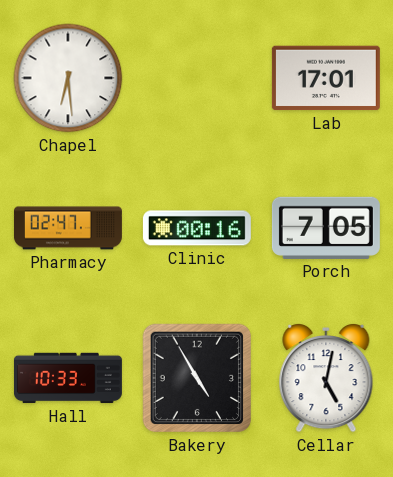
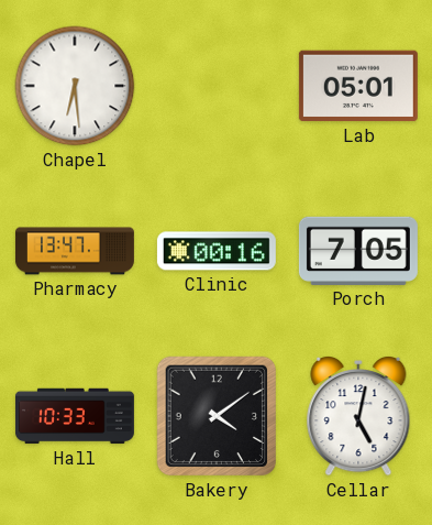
Lab: 17:01 -> 05:01
Pharmacy: 02:47 -> 13:47
Bakery: 4:55 -> 4:09
